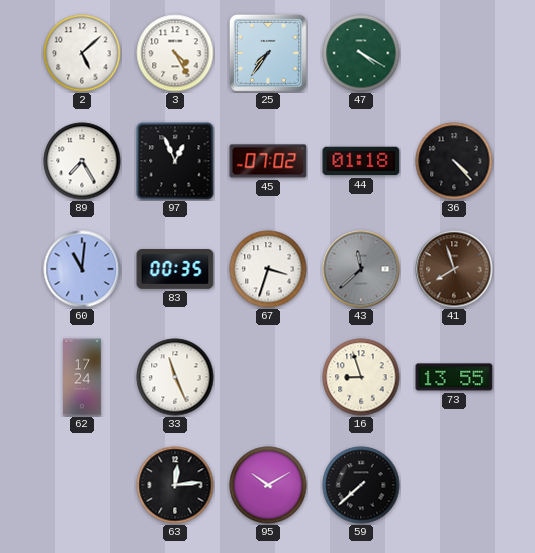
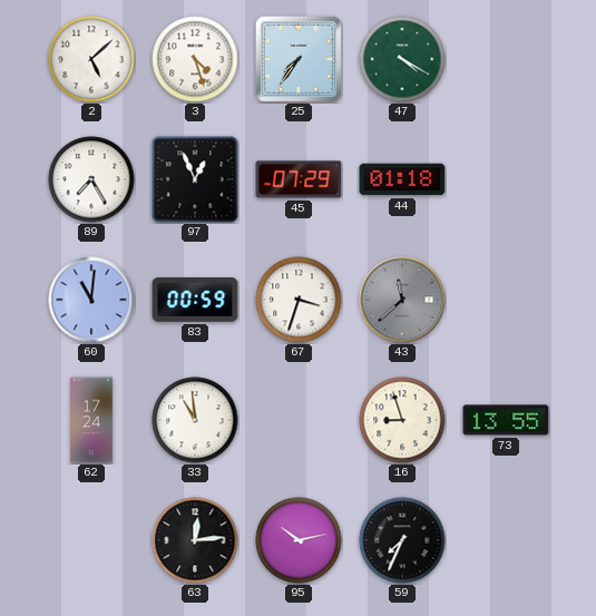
3: 4:25 -> 4:27
45: 07:02 -> 07:29
36: 4:23 -> none
83: 00:35 -> 00:59
41: 7:57 -> none
33: 11:26 -> 10:59
95: 10:10 -> 10:13
59: 7:38 -> 7:34
